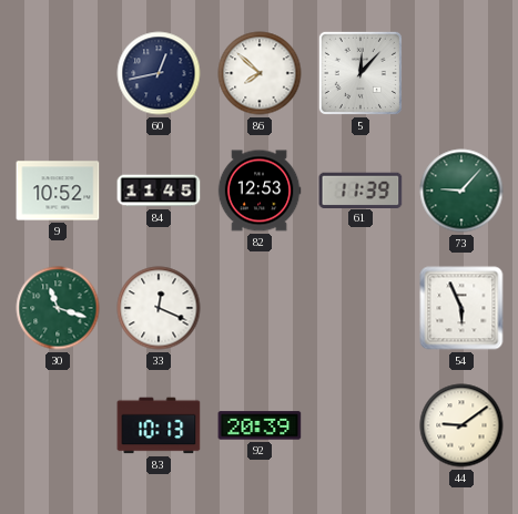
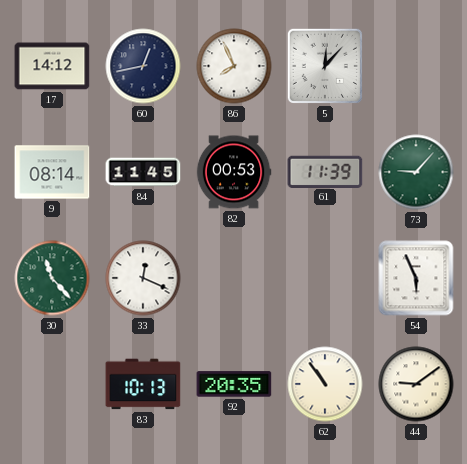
17: none -> 14:12
86: 7:52 -> 7:56
9: 10:52 -> 08:14
82: 12:53 -> 00:53
30: 11:18 -> 11:23
92: 20:39 -> 20:35
62: none -> 10:54
